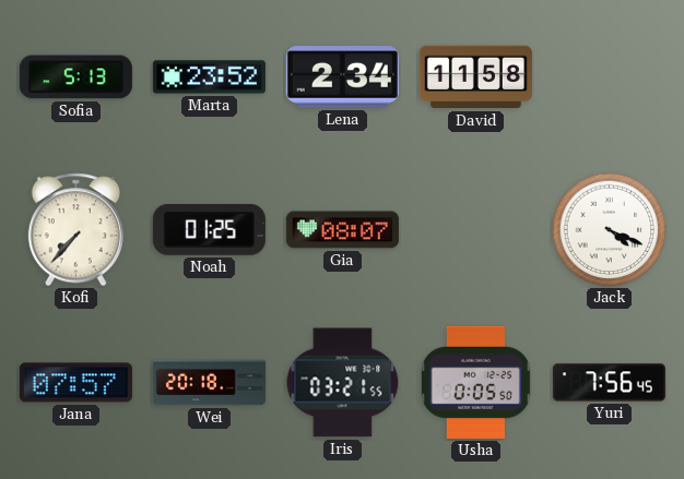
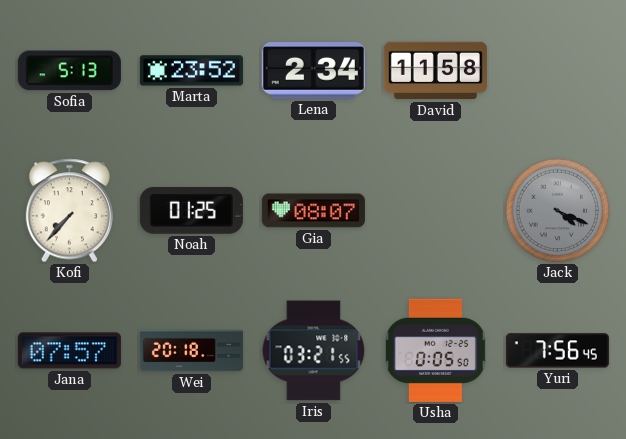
Jack dial: white -> grey
